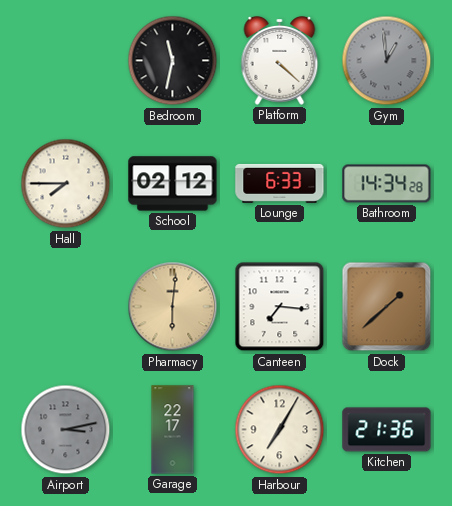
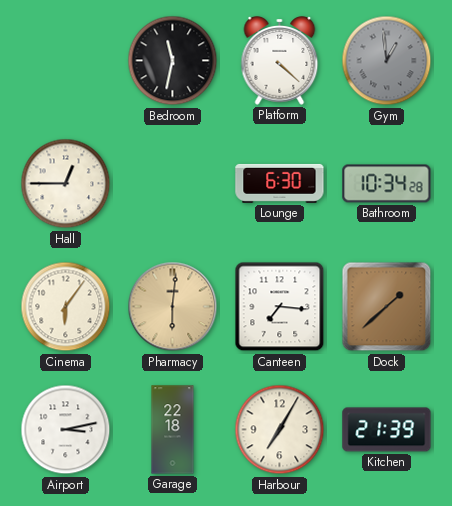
Hall: 7:45 -> 12:45
School: 02:12 -> none
Lounge: 6:33 -> 6:30
Bathroom: 14:34 -> 10:34
Cinema: none -> 6:06
Airport dial: grey -> white
Garage: 22:17 -> 22:18
Kitchen: 21:36 -> 21:39
